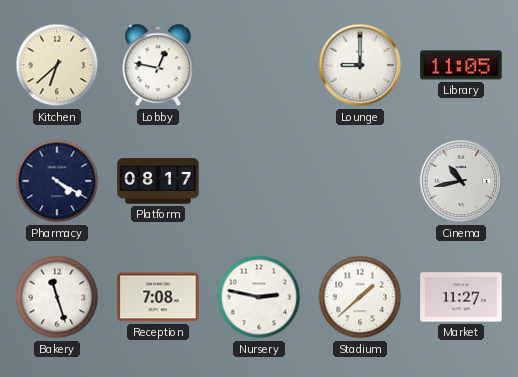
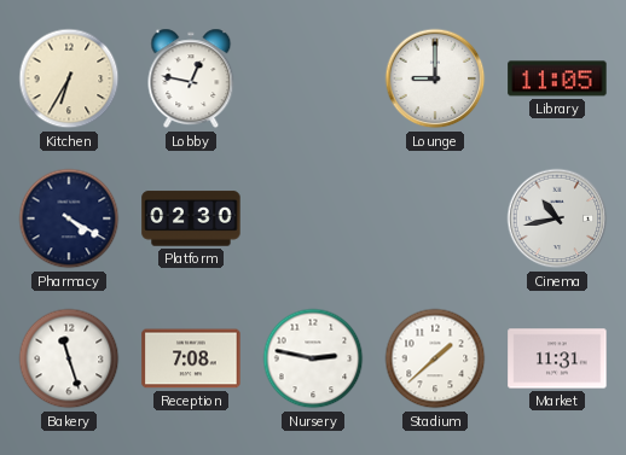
Kitchen: 6:38 -> 6:35
Platform: 08:17 -> 02:30
Market: 11:27 -> 11:31
